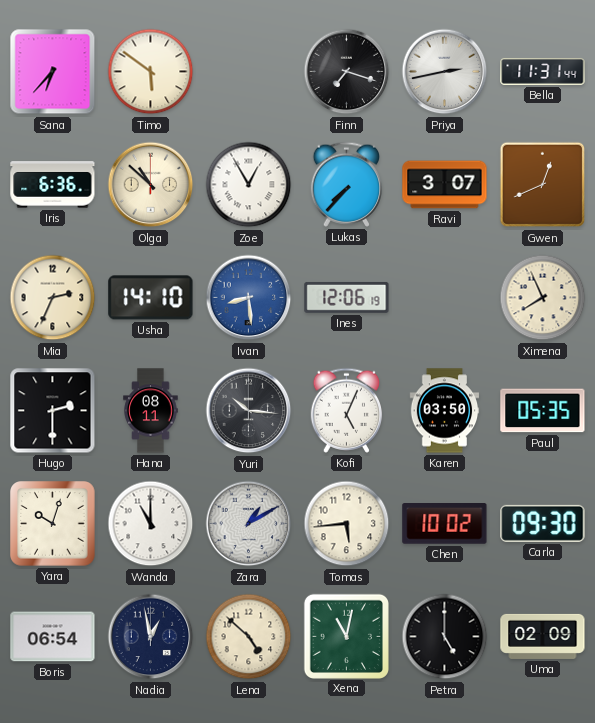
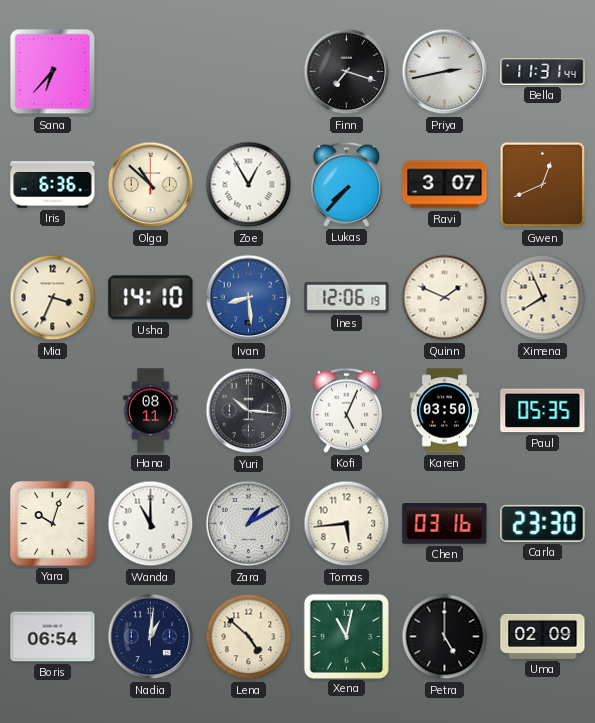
Timo: 5:51 -> none
Mia: 2:34 -> 3:34
Quinn: none -> 1:49
Hugo: 2:30 -> none
Chen: 10:02 -> 03:16
Carla: 09:30 -> 23:30
Nadia: 12:58 -> 1:01
